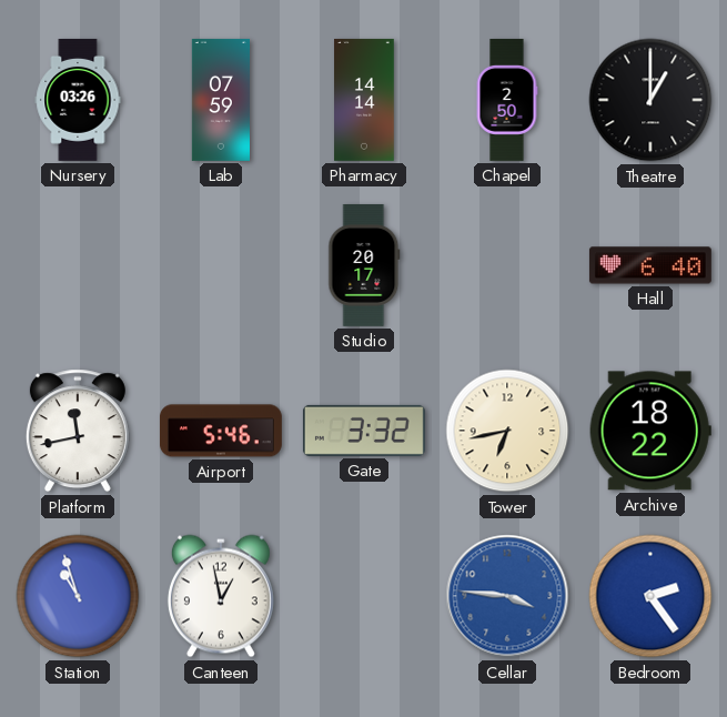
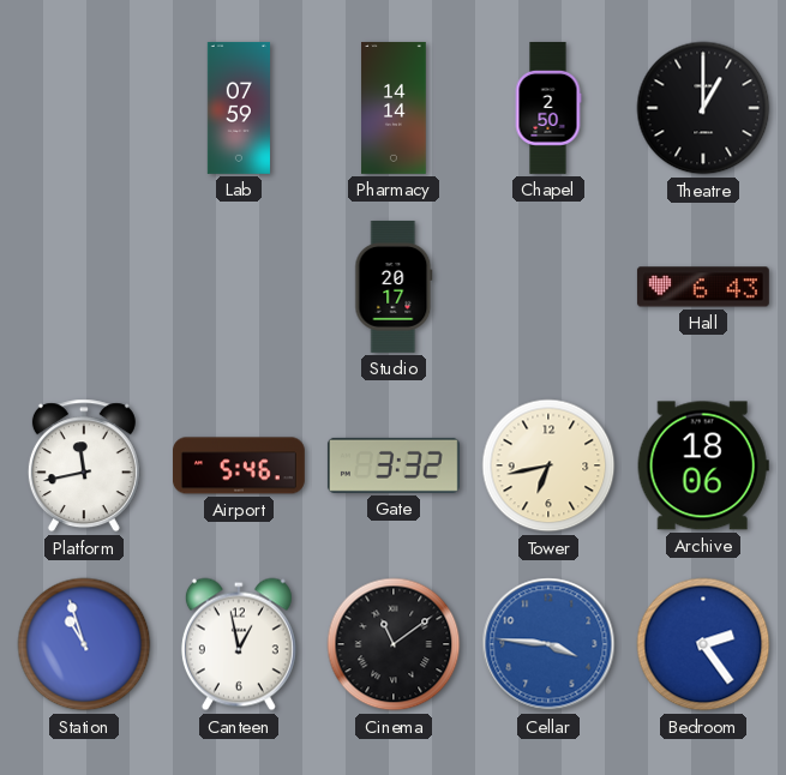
Nursery: 03:26 -> none
Hall: 6:40 -> 6:43
Archive: 18:22 -> 18:06
Cinema: none -> 11:09
